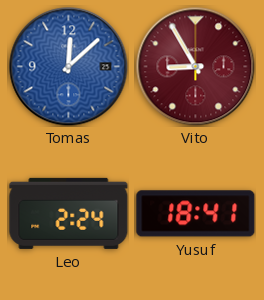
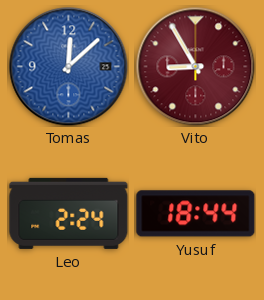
Yusuf: 18:41 -> 18:44
